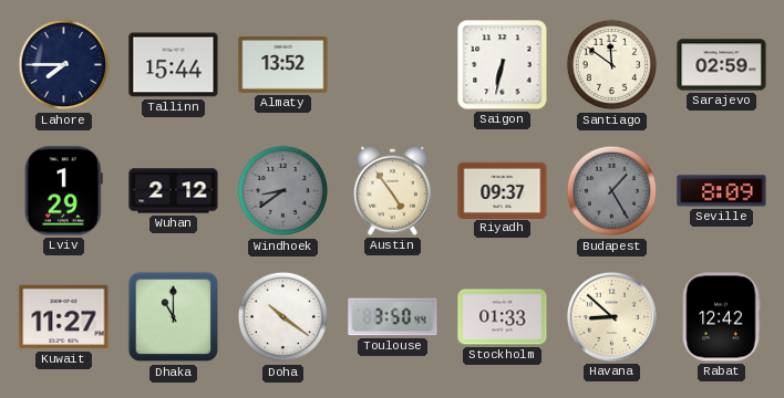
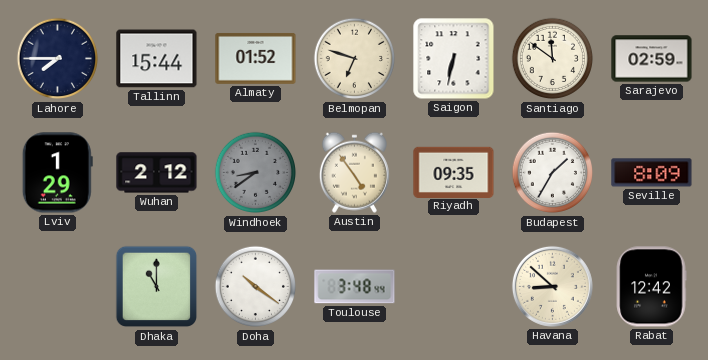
Almaty: 13:52 -> 01:52
Belmopan: none -> 6:48
Riyadh: 09:37 -> 09:35
Budapest: 1:25 -> 1:35
Budapest dial: grey -> white
Kuwait: 11:27 -> none
Toulouse: 3:50 -> 3:48
Stockholm: 01:33 -> none
